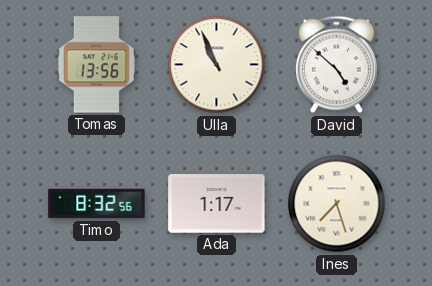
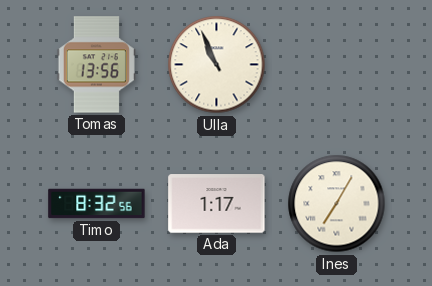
David: 4:52 -> none
Ines: 7:27 -> 7:05
